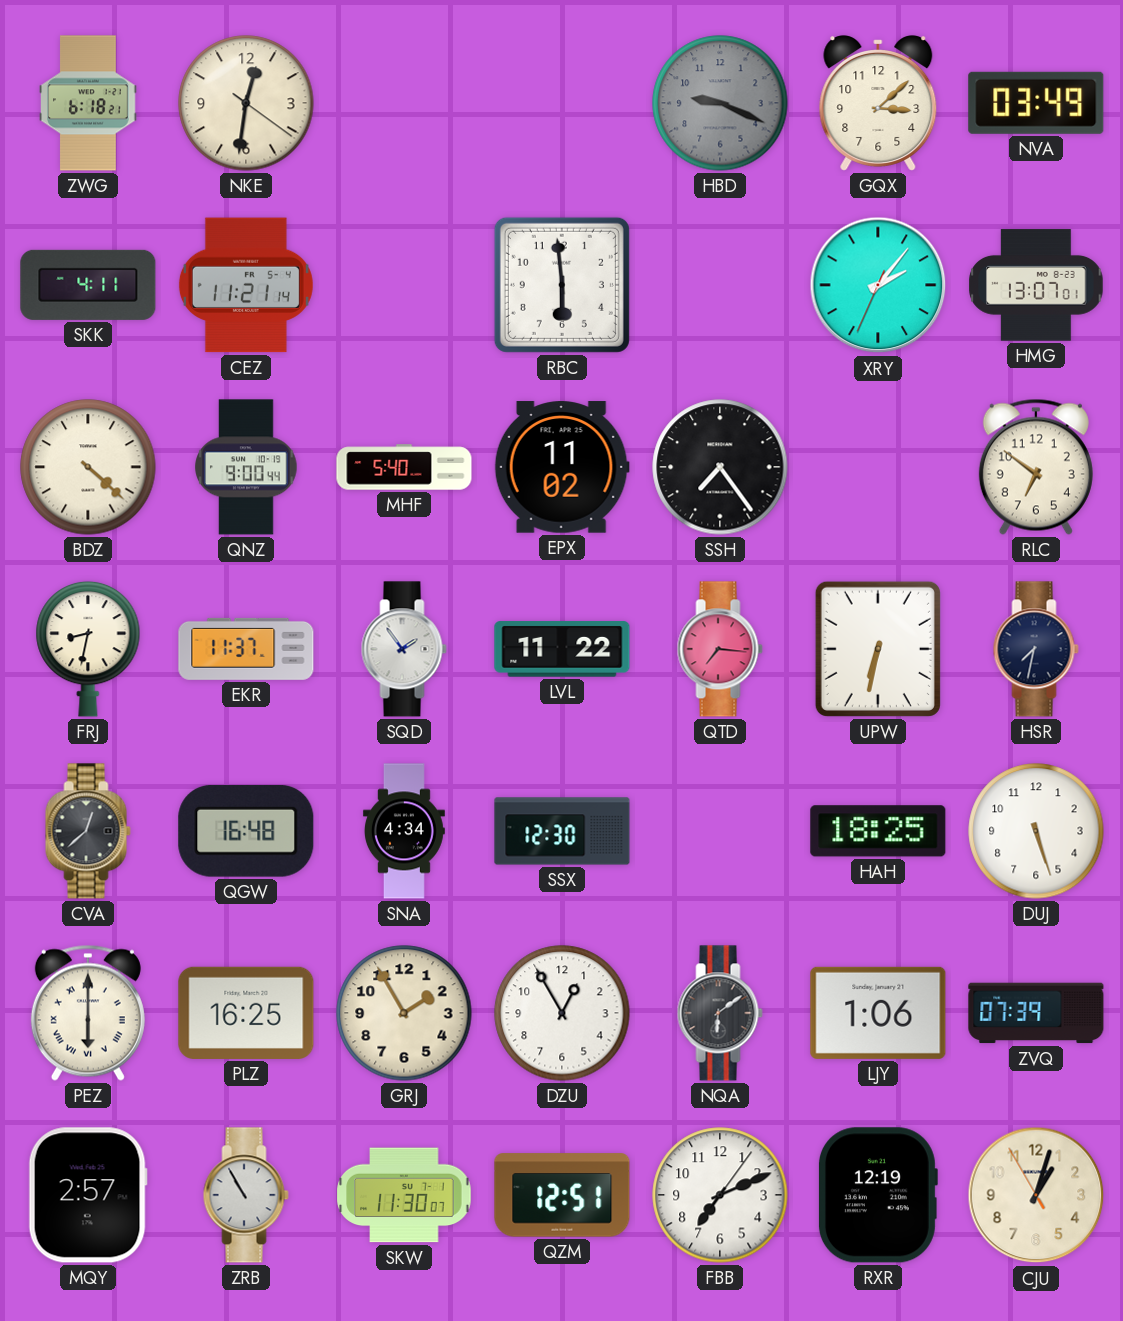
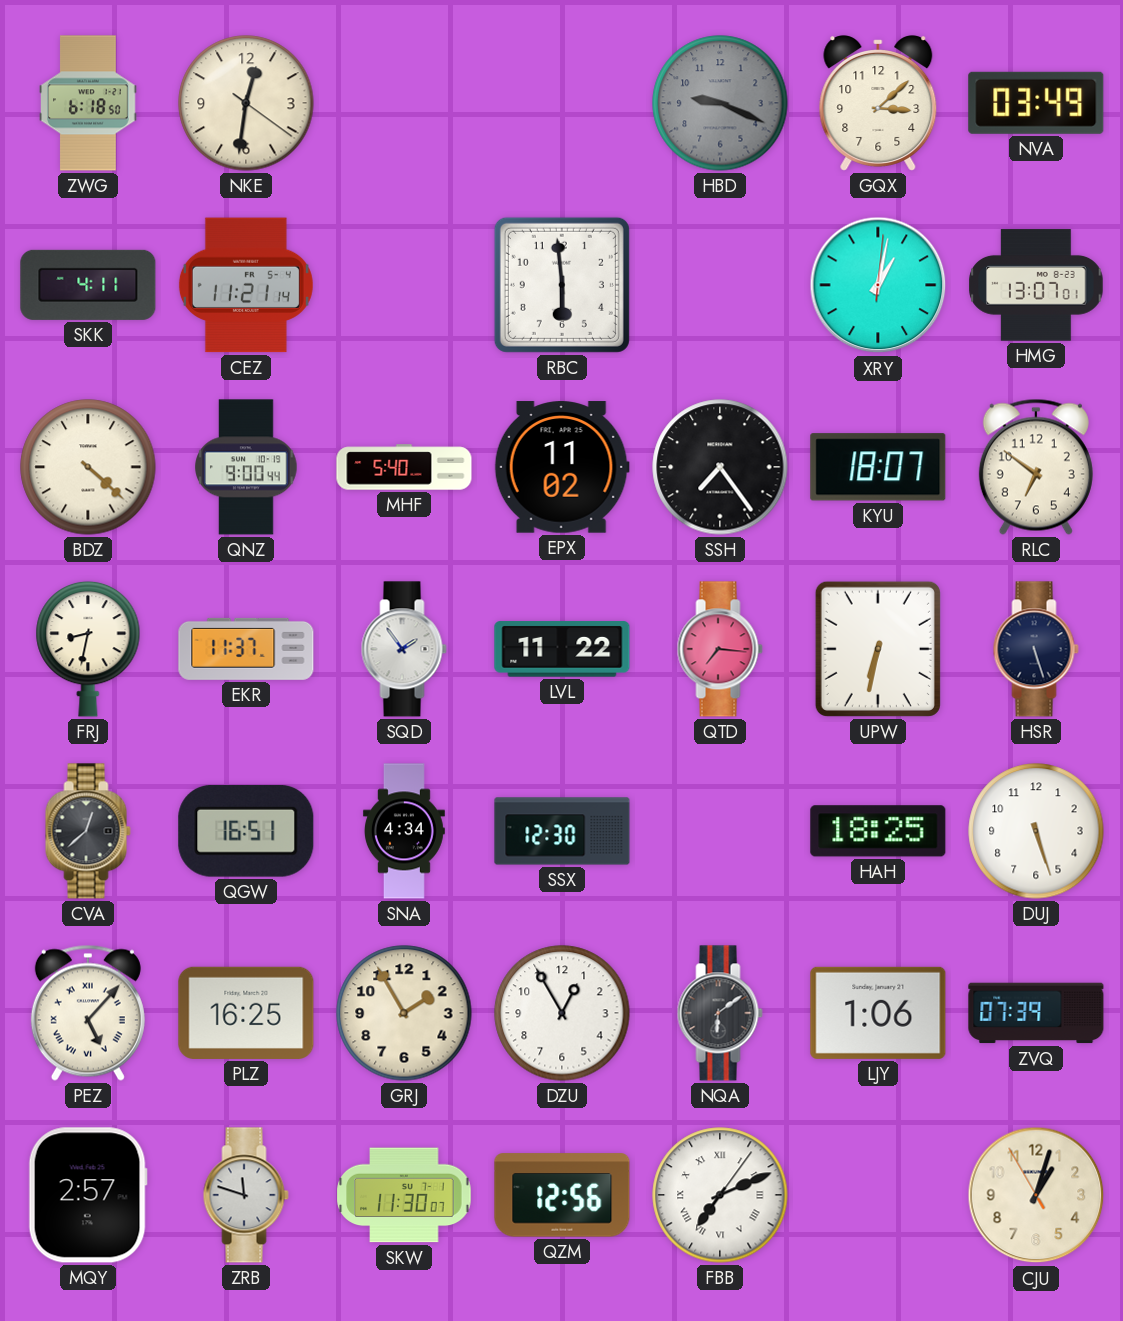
ZWG: 6:18:21 -> 6:18:50
XRY: 2:06 -> 1:02
KYU: none -> 18:07
HSR: 7:32 -> 5:27
QGW: 16:48 -> 16:51
PEZ: 6:00 -> 5:07
ZRB: 10:55 -> 11:48
QZM: 12:51 -> 12:56
FBB numerals: Arabic -> Roman
RXR: 12:19 -> none
